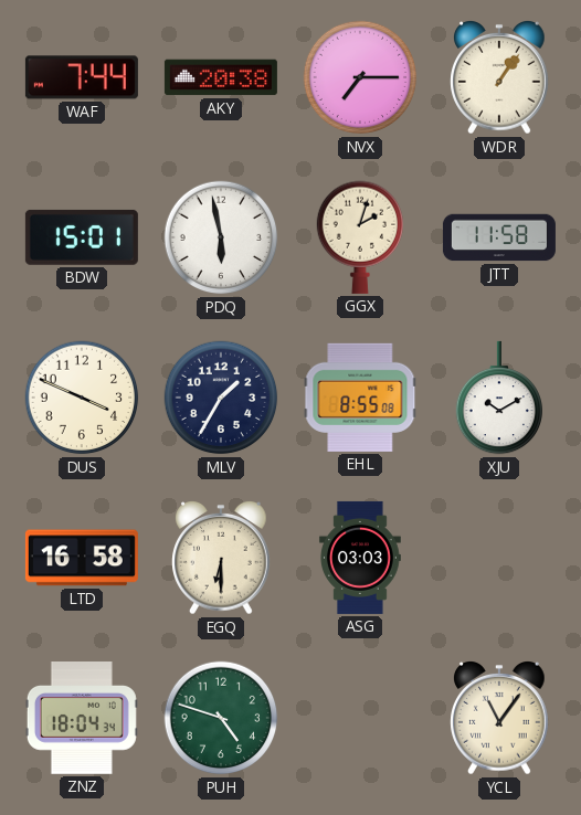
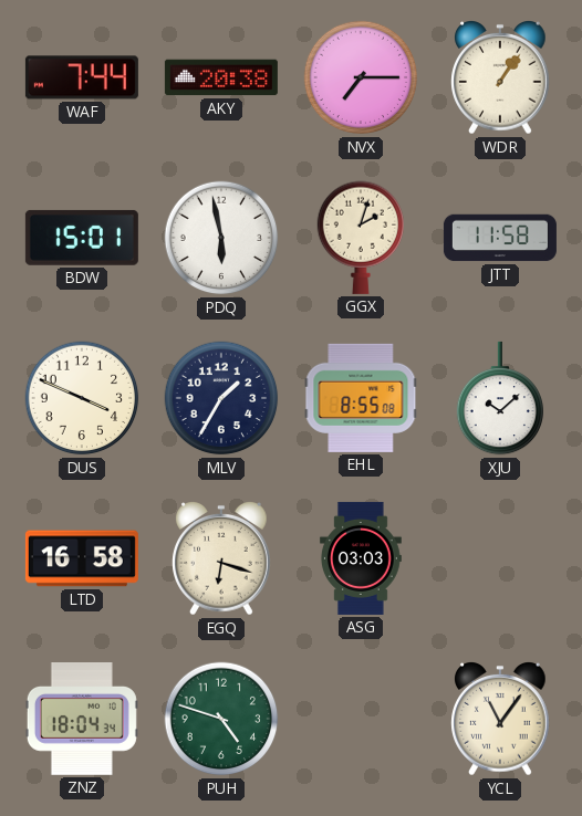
XJU: 10:10 -> 10:08
EGQ: 6:30 -> 6:18
